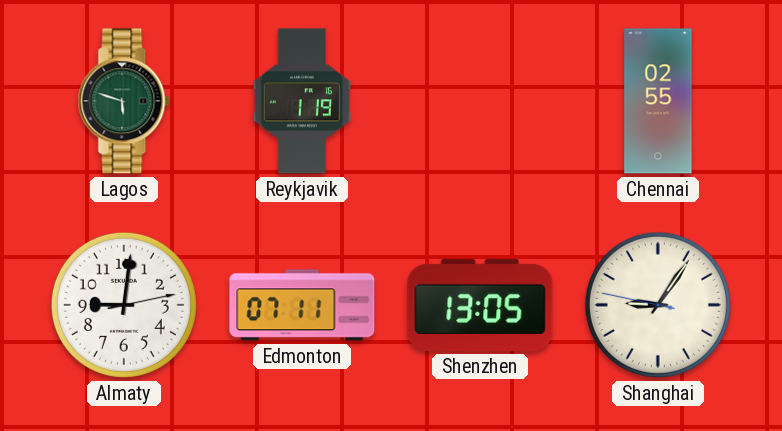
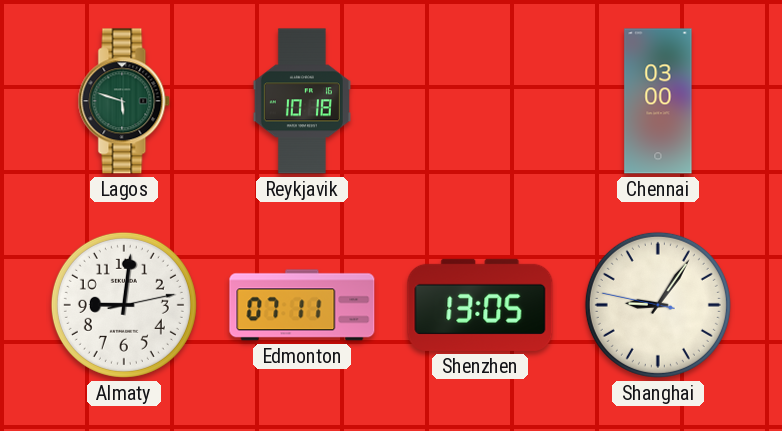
Reykjavik: 1:19 -> 10:18
Chennai: 02:55 -> 03:00
